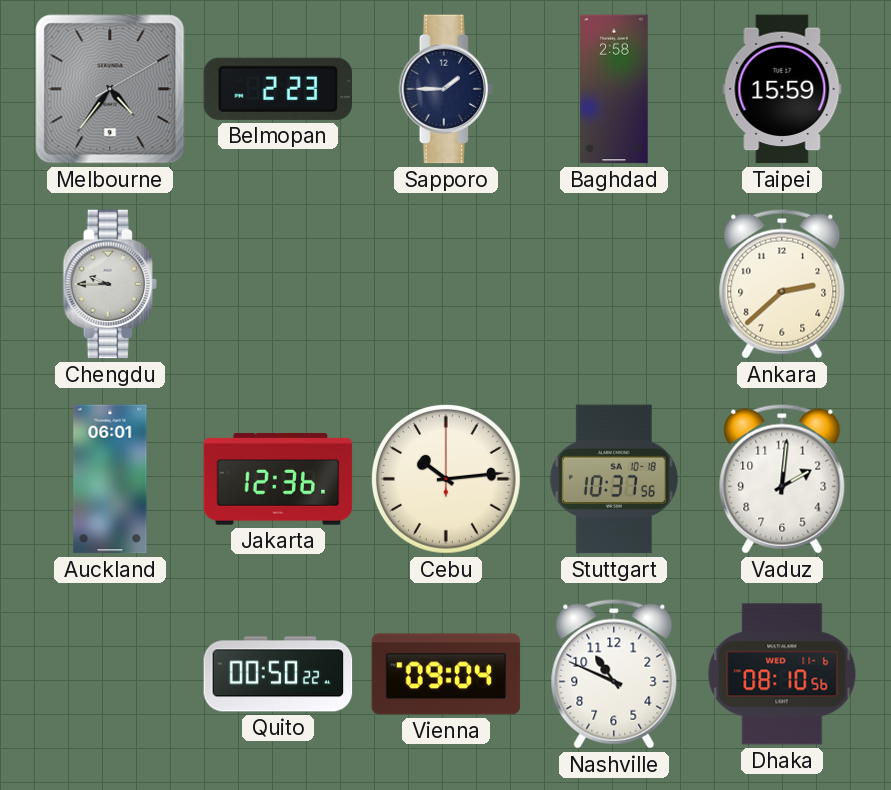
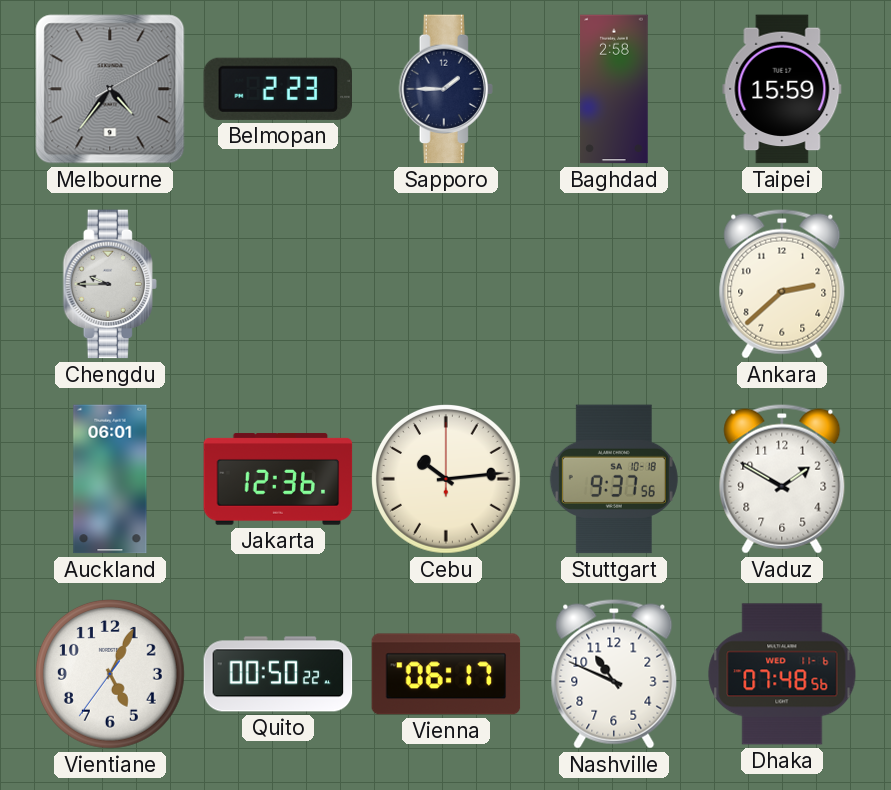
Stuttgart: 10:37 -> 9:37
Vaduz: 2:01 -> 1:50
Vientiane: none -> 5:04
Vienna: 09:04 -> 06:17
Dhaka: 08:10 -> 07:48
